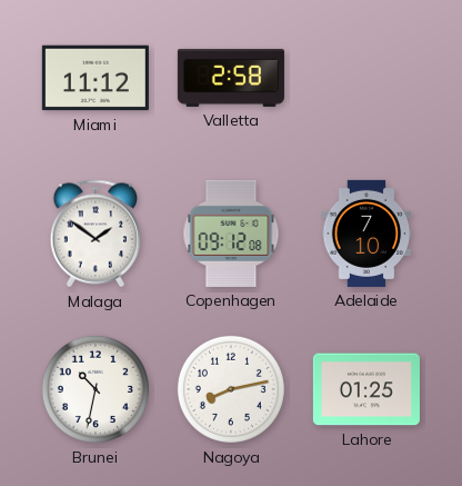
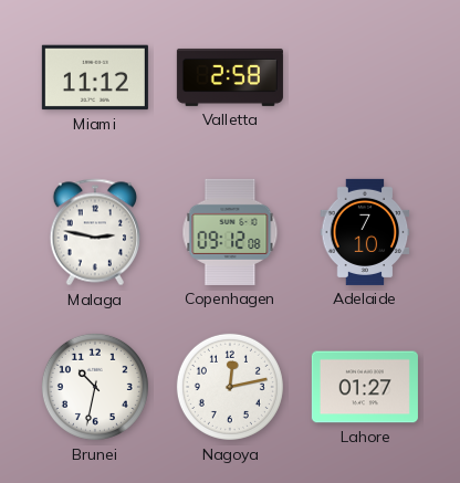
Malaga: 1:51 -> 2:47
Nagoya: 8:13 -> 12:13
Lahore: 01:25 -> 01:27
